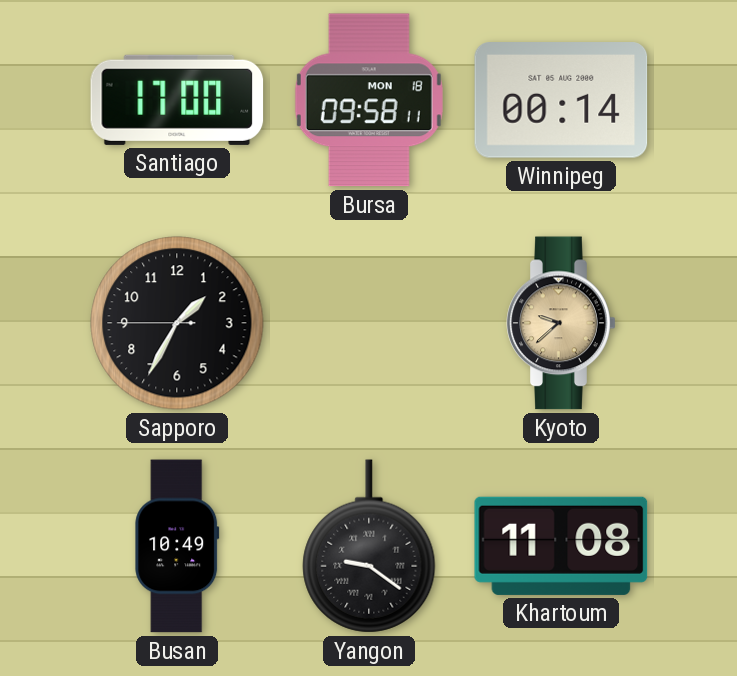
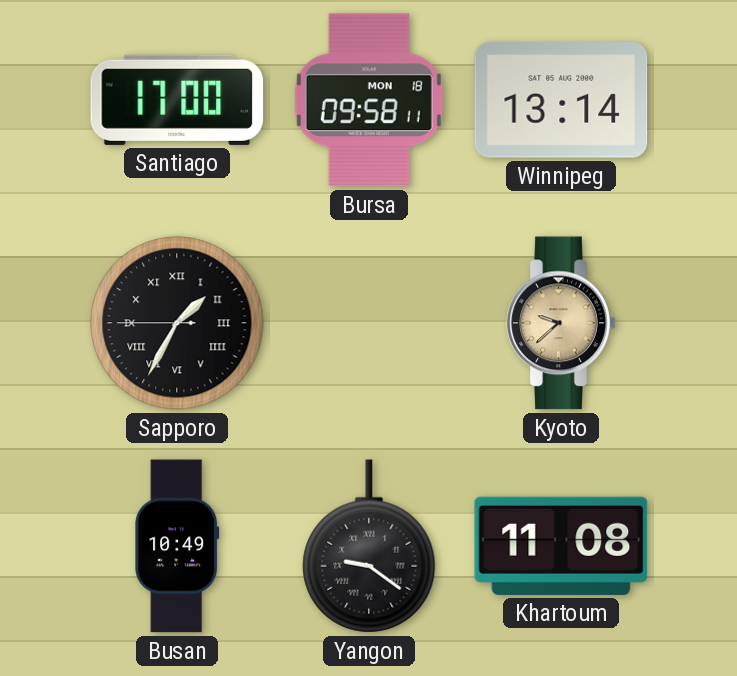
Winnipeg: 00:14 -> 13:14
Sapporo numerals: Arabic -> Roman
